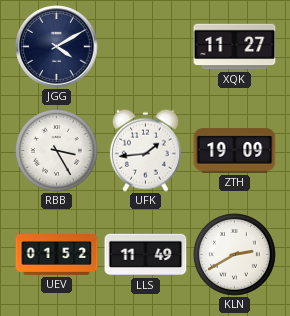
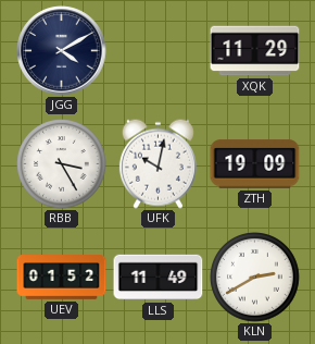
XQK: 11:27 -> 11:29
UFK: 1:44 -> 10:02
